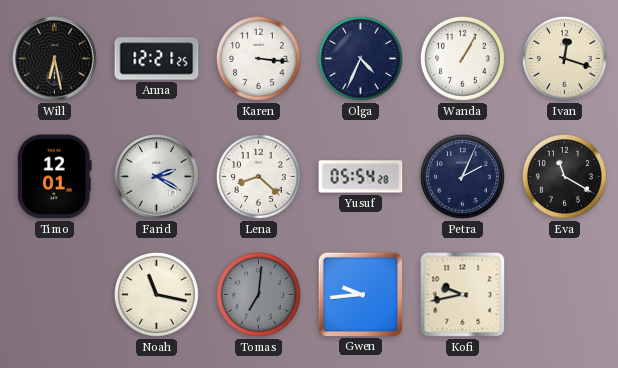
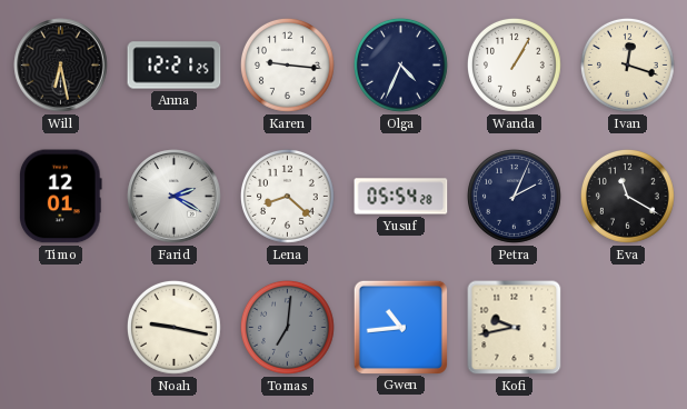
Karen: 3:16 -> 9:16
Noah: 11:17 -> 9:17
Gwen: 9:44 -> 10:44
